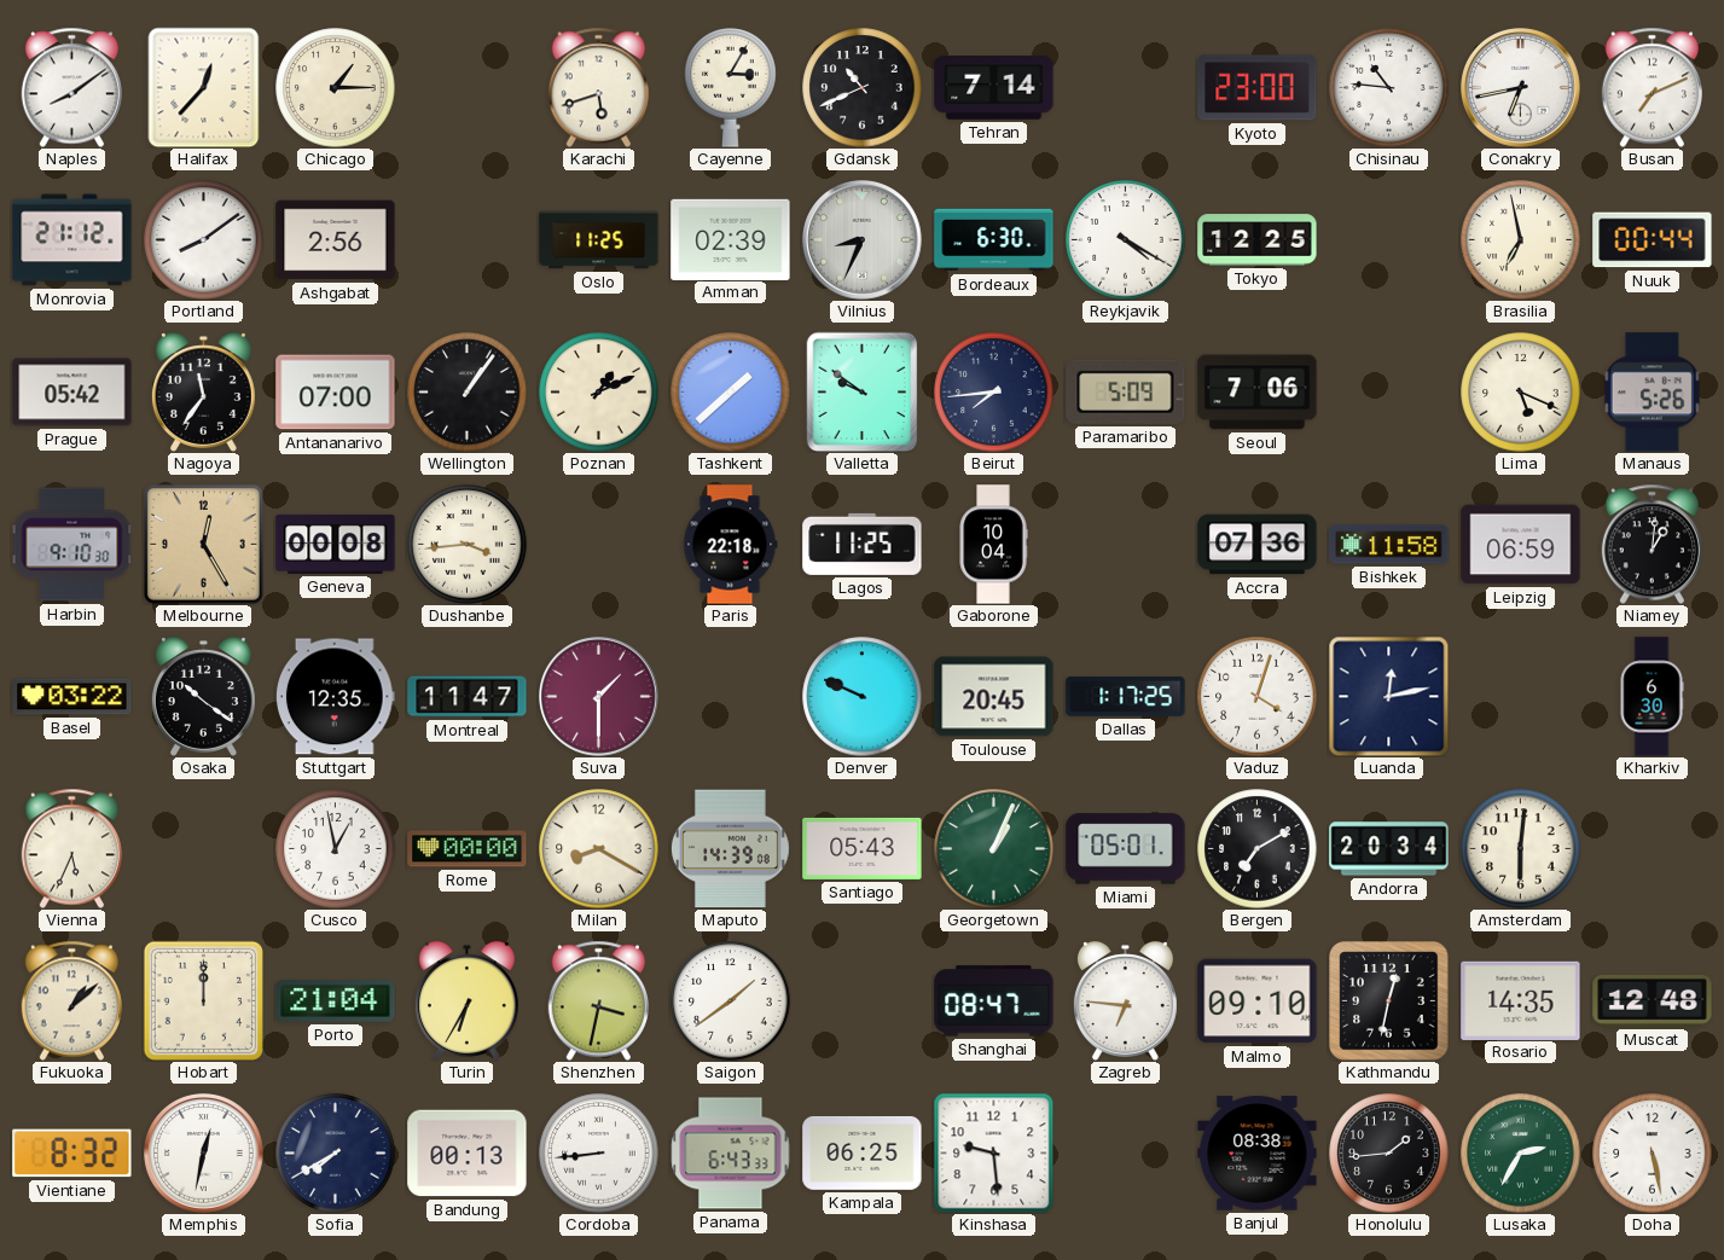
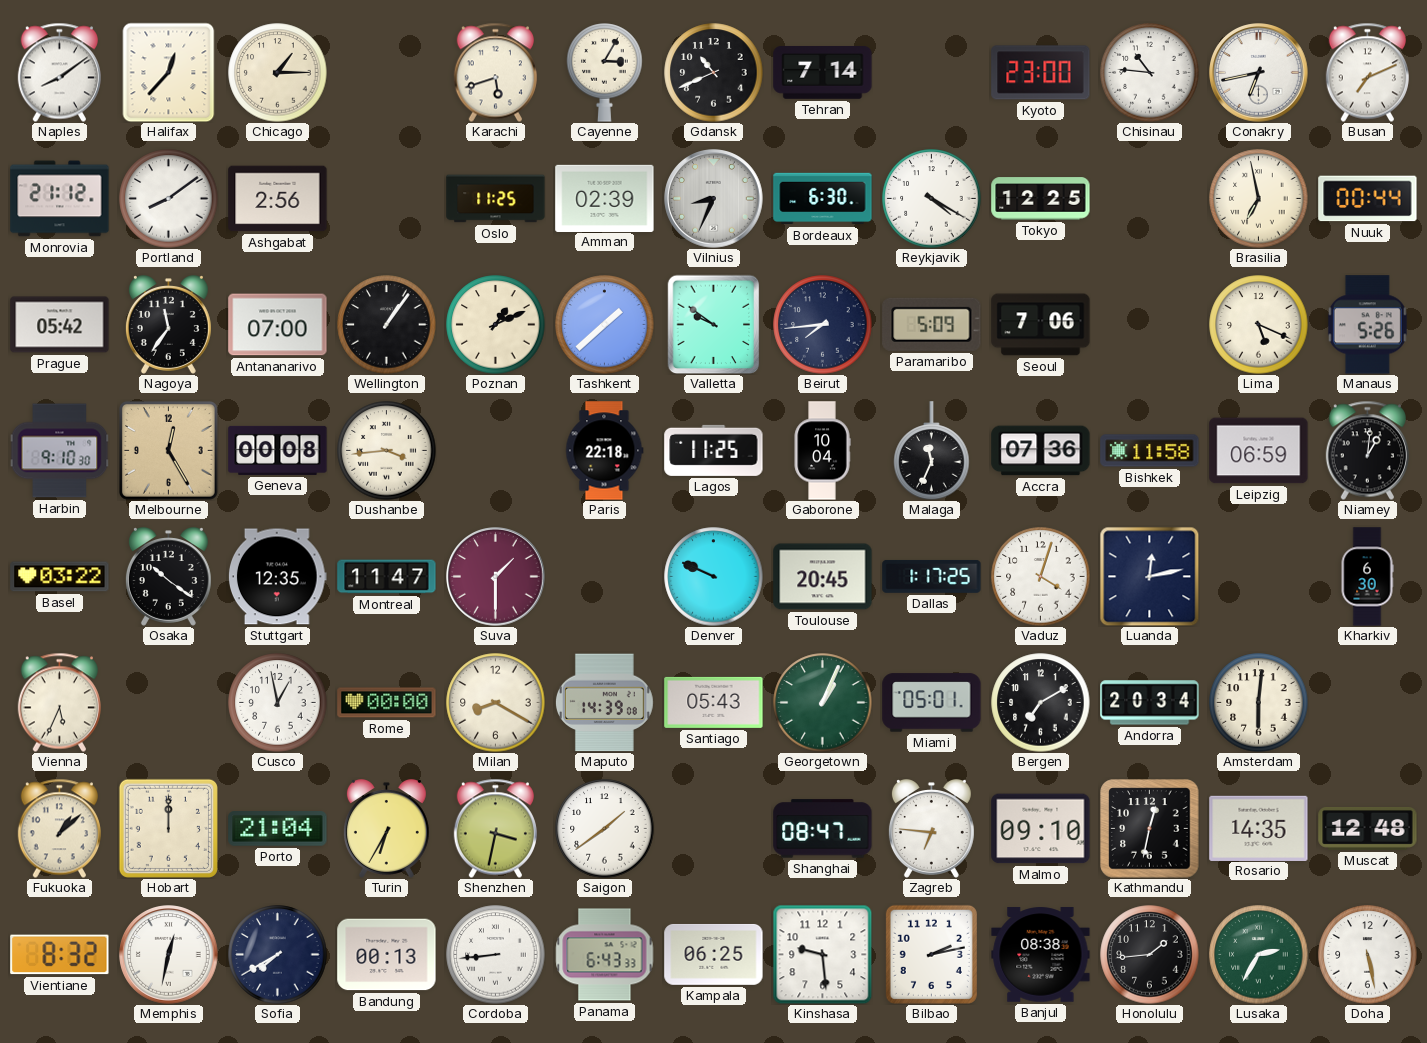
Malaga: none -> 11:34
Bilbao: none -> 2:13
